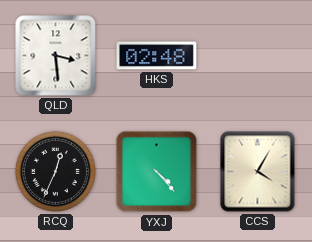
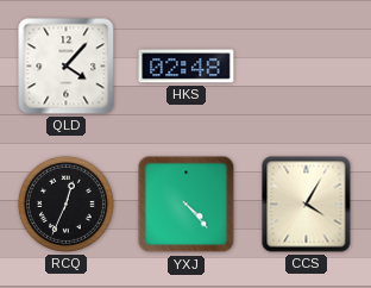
QLD: 3:29 -> 4:07
